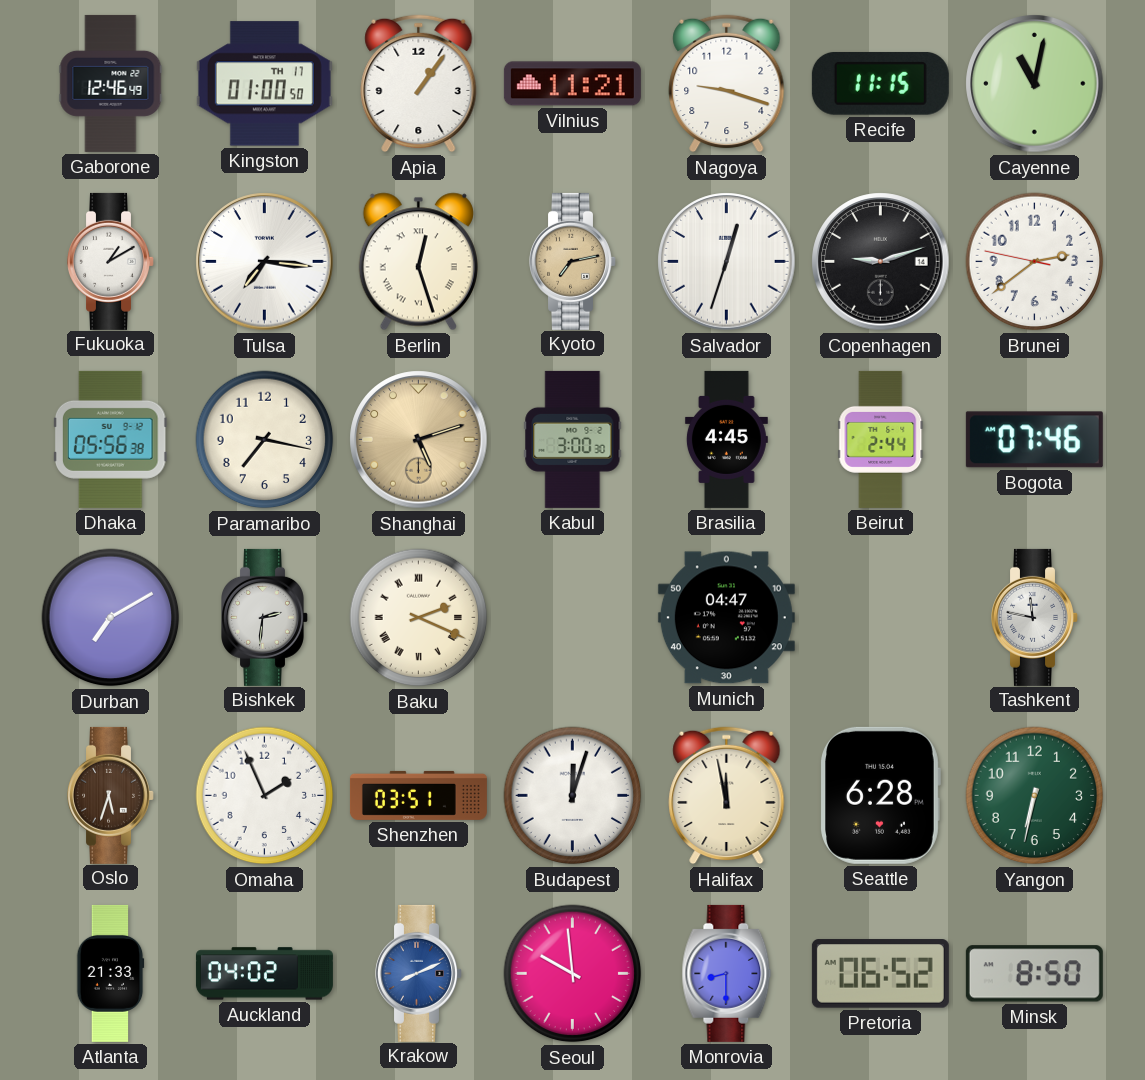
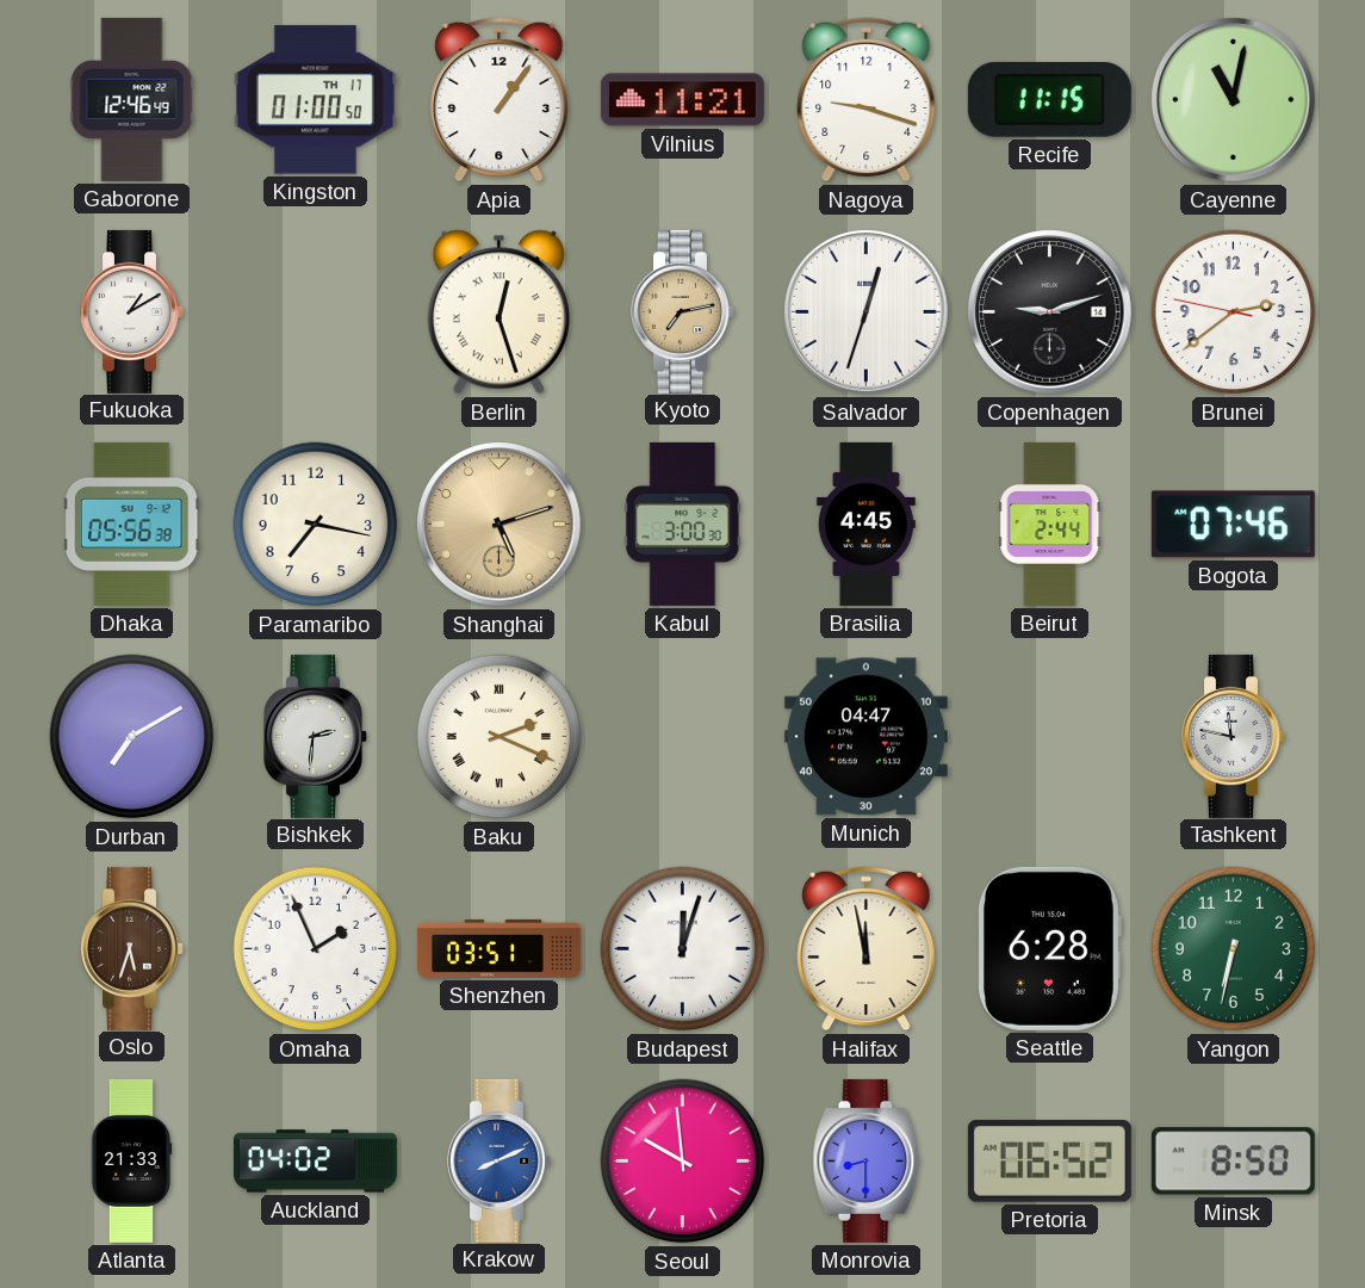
Tulsa: 7:16 -> none
